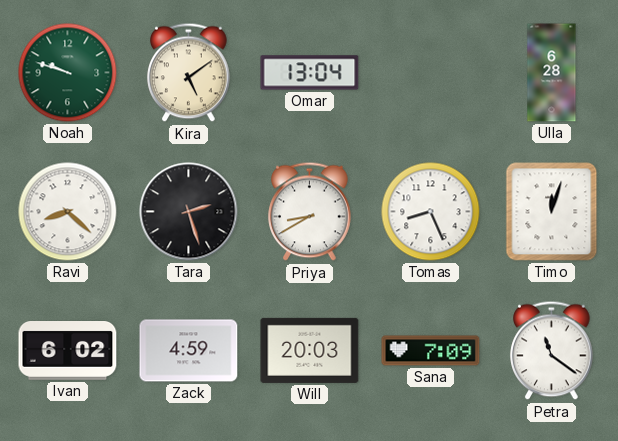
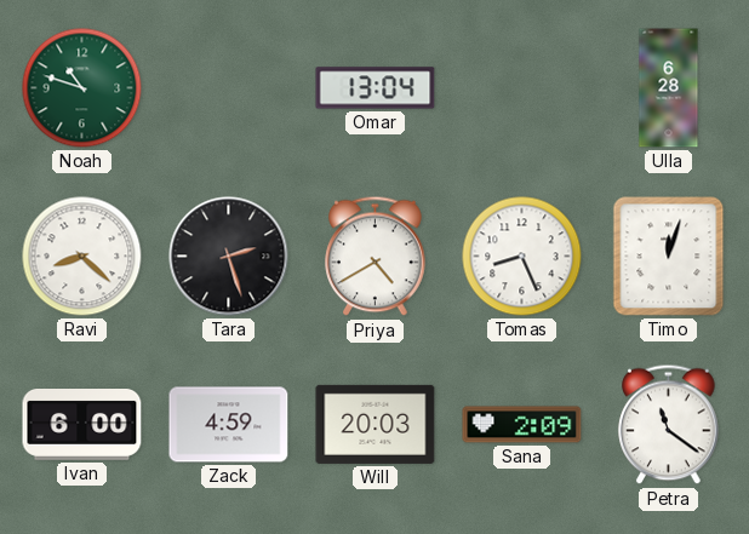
Noah: 9:48 -> 10:48
Kira: 5:09 -> none
Priya: 8:40 -> 4:40
Ivan: 6:02 -> 6:00
Sana: 7:09 -> 2:09
